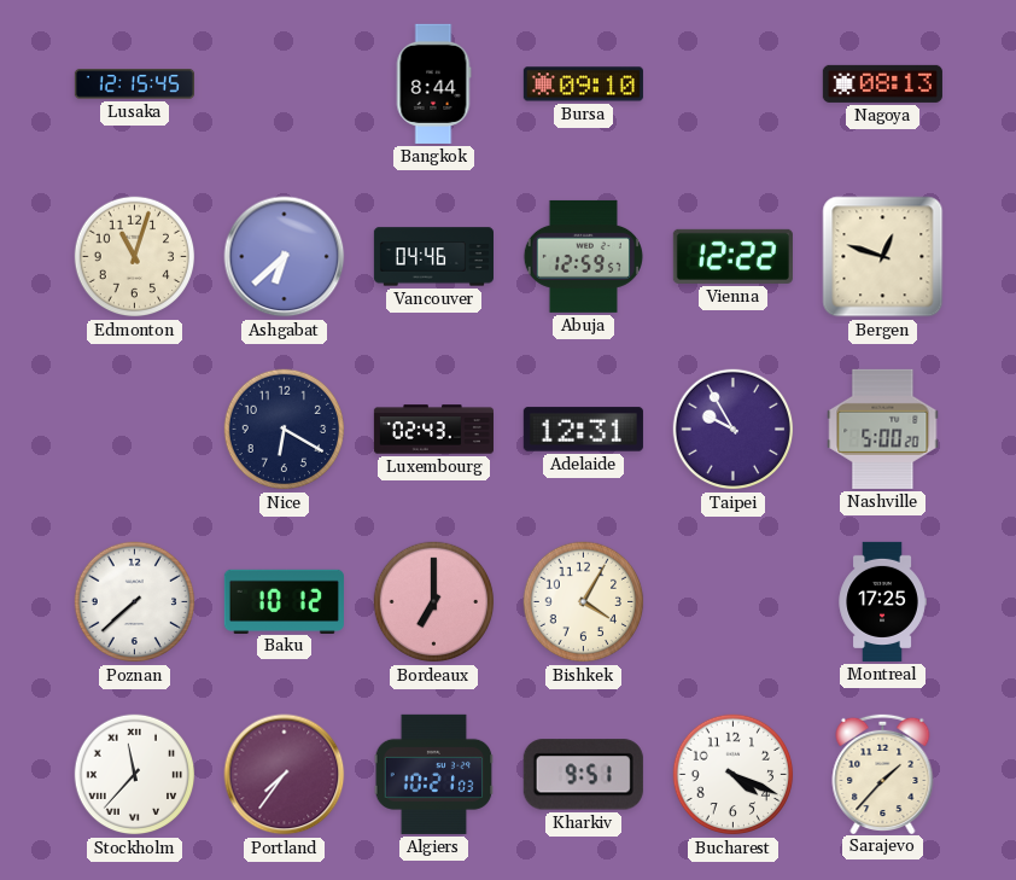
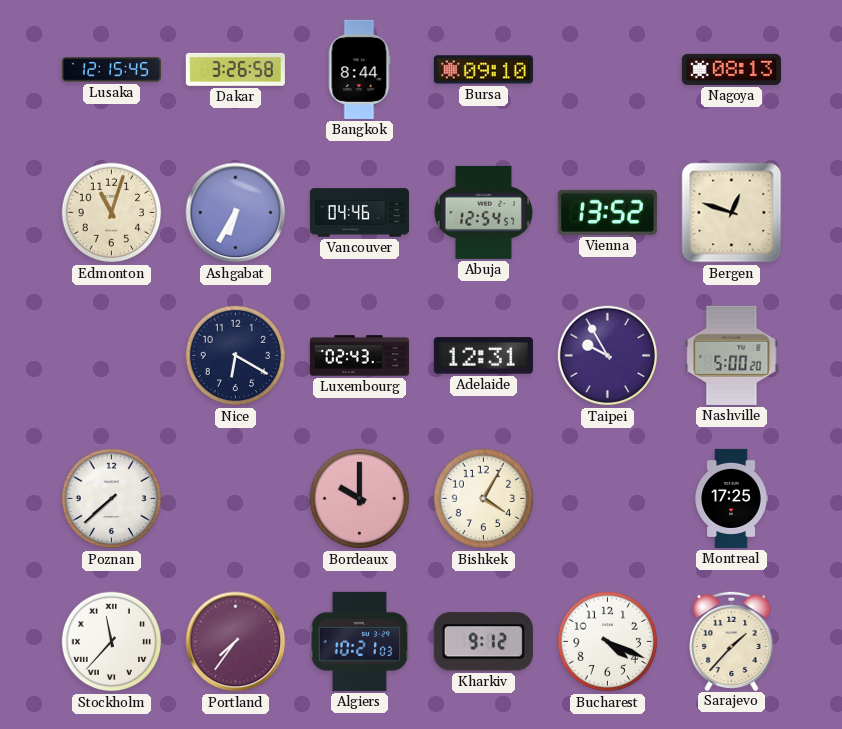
Dakar: none -> 3:26
Ashgabat: 6:38 -> 6:35
Abuja: 12:59 -> 12:54
Vienna: 12:22 -> 13:52
Baku: 10:12 -> none
Bordeaux: 7:00 -> 10:00
Kharkiv: 9:51 -> 9:12
